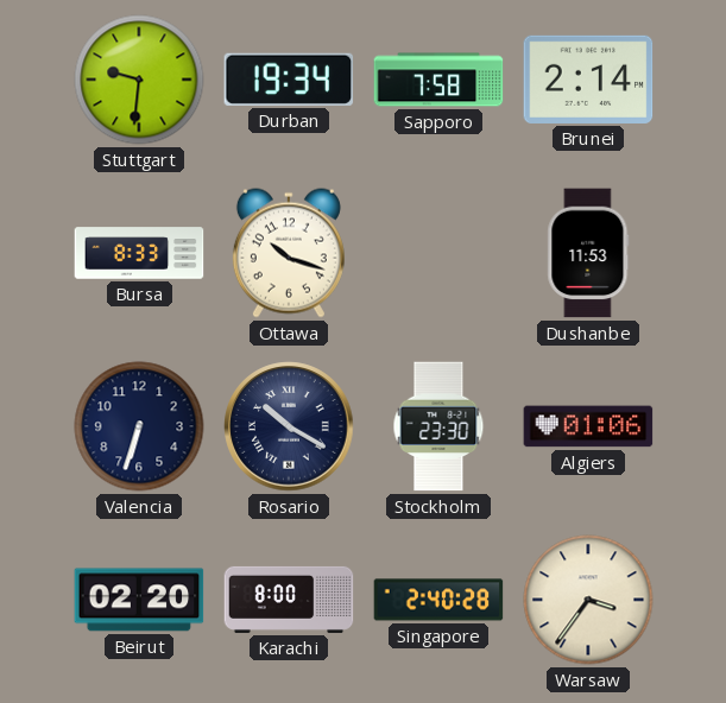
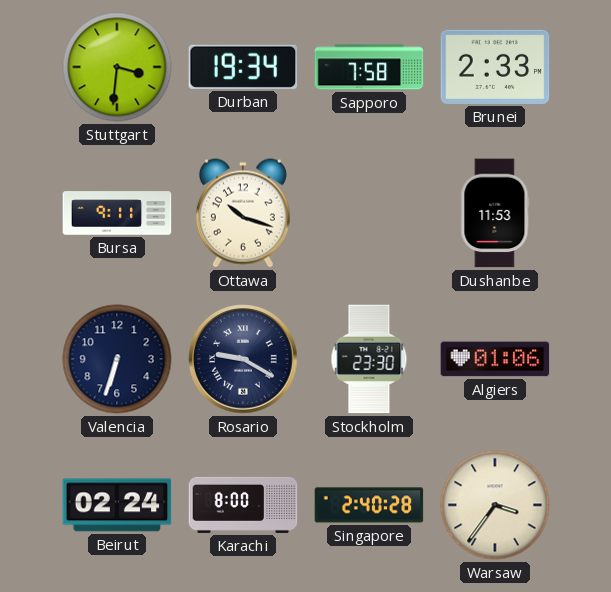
Stuttgart: 9:31 -> 3:31
Brunei: 2:14 -> 2:33
Bursa: 8:33 -> 9:11
Rosario: 10:20 -> 9:20
Beirut: 02:20 -> 02:24
